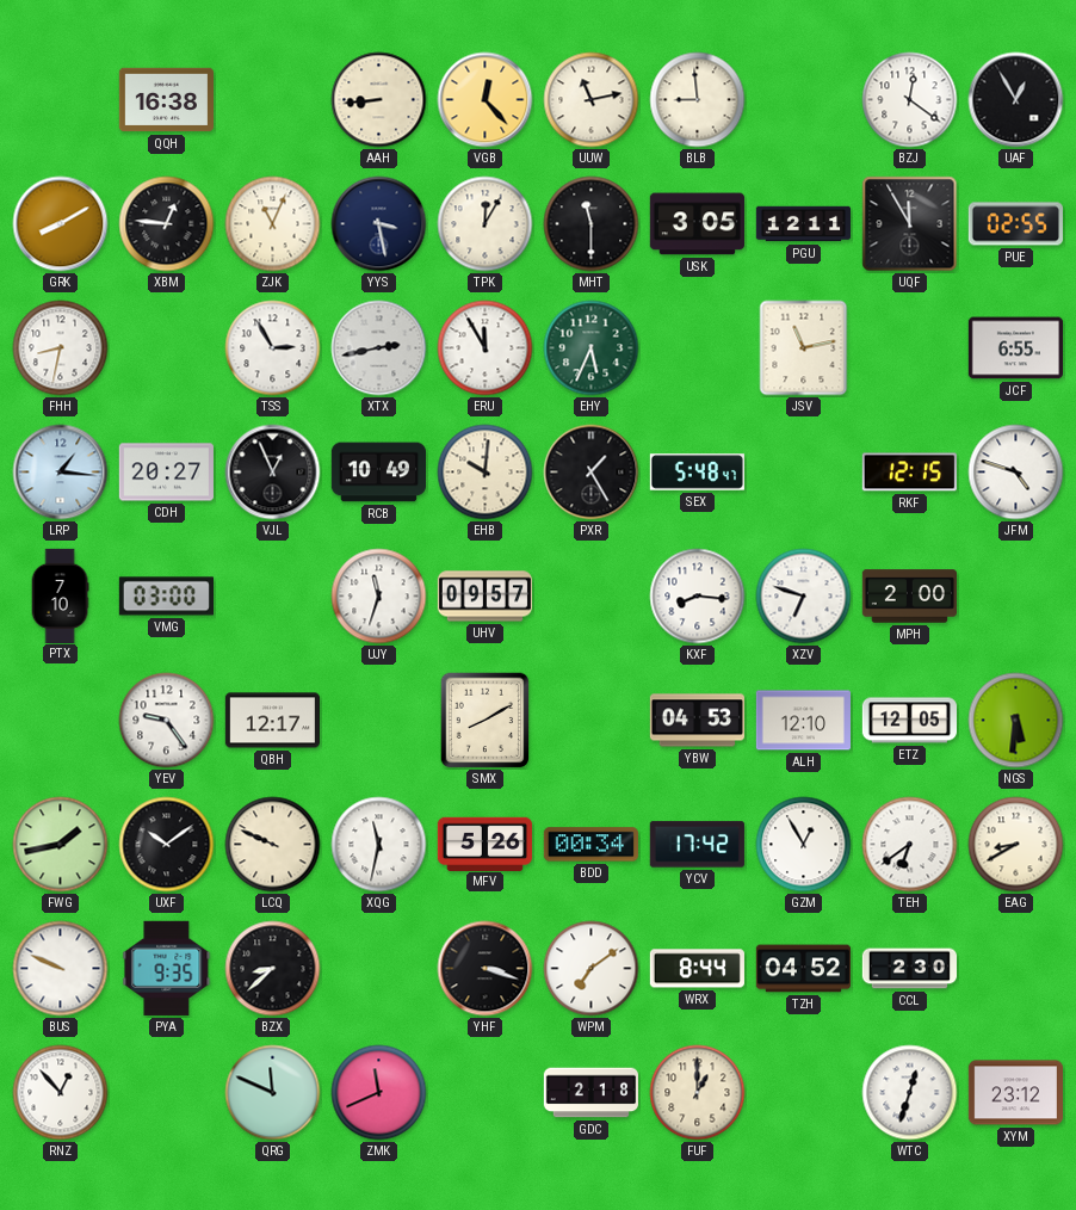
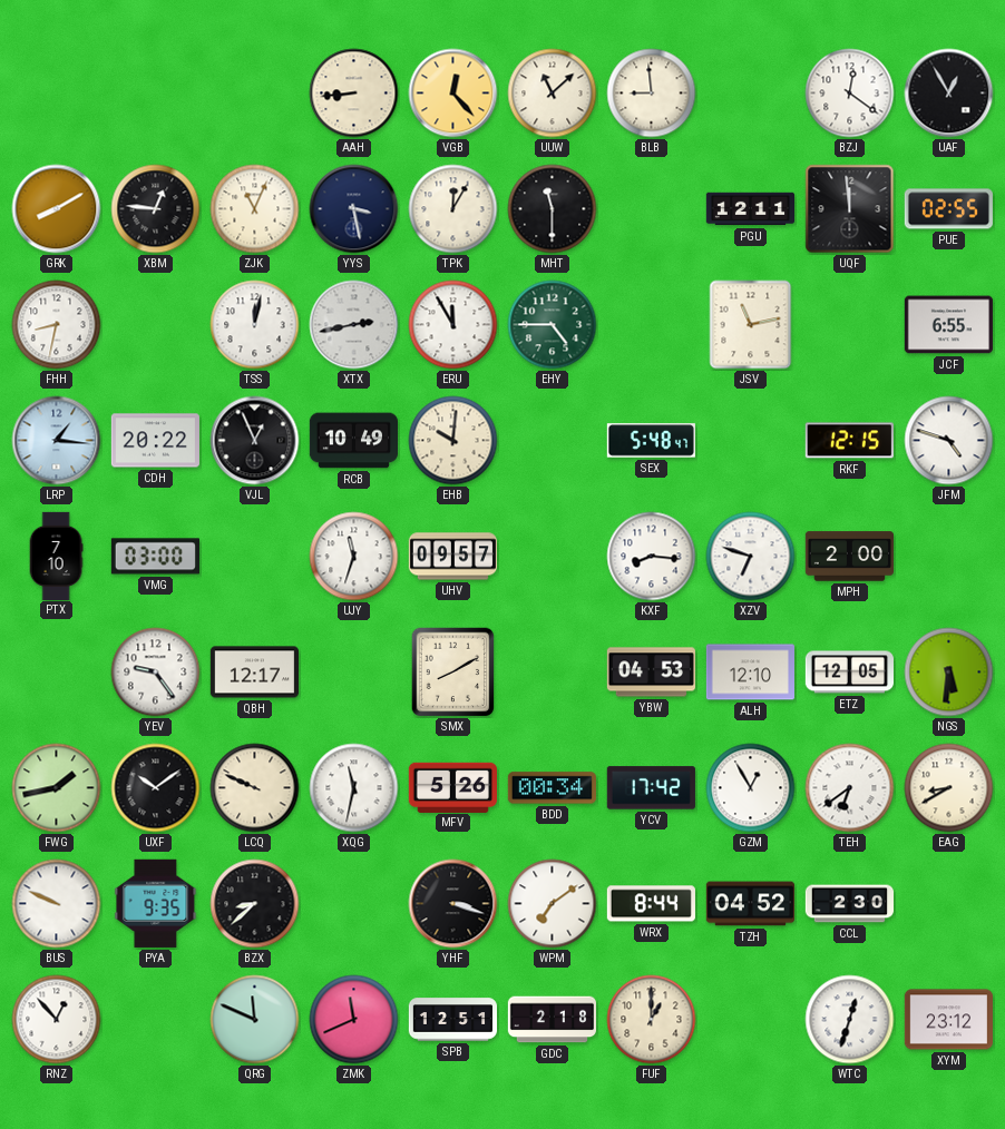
QQH: 16:38 -> none
UUW: 11:13 -> 11:08
USK: 3:05 -> none
UQF: 11:55 -> 11:59
TSS: 2:55 -> 12:02
EHY: 5:34 -> 4:45
CDH: 20:27 -> 20:22
PXR: 1:25 -> none
SPB: none -> 12:51
